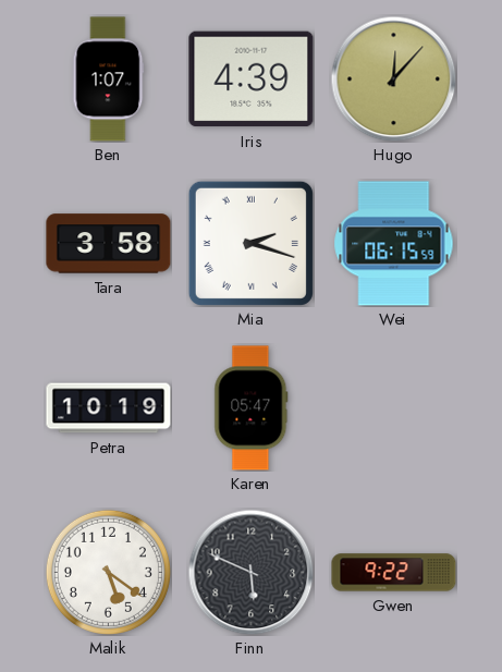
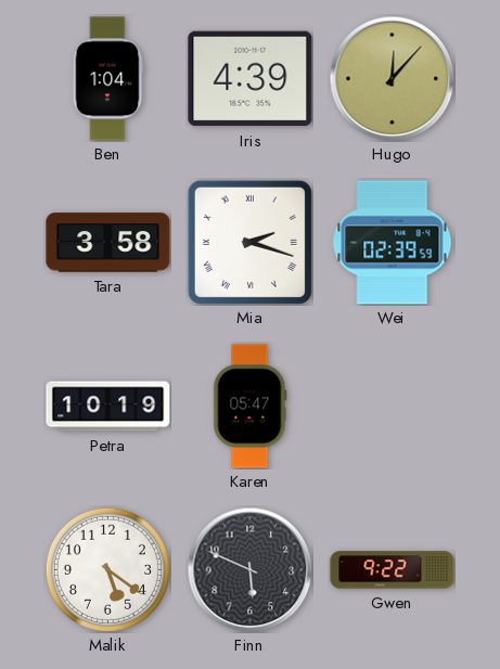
Ben: 1:07 -> 1:04
Wei: 06:15 -> 02:39
